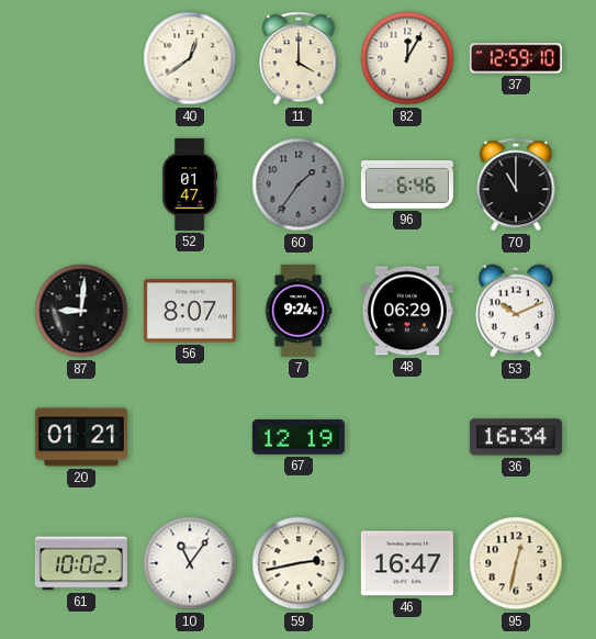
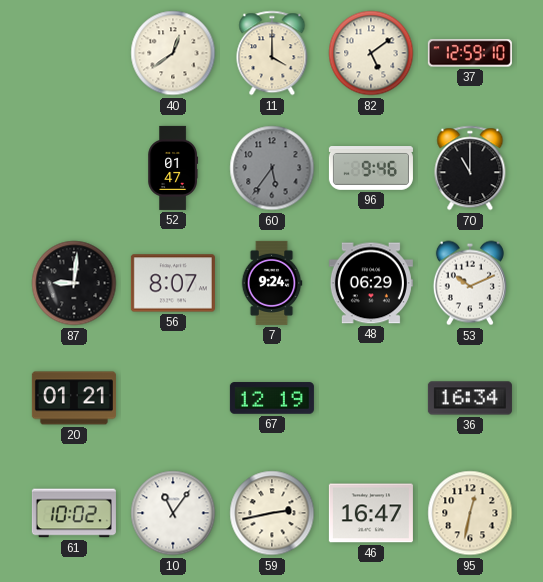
82: 12:05 -> 5:09
60: 1:36 -> 5:36
96: 6:46 -> 9:46
